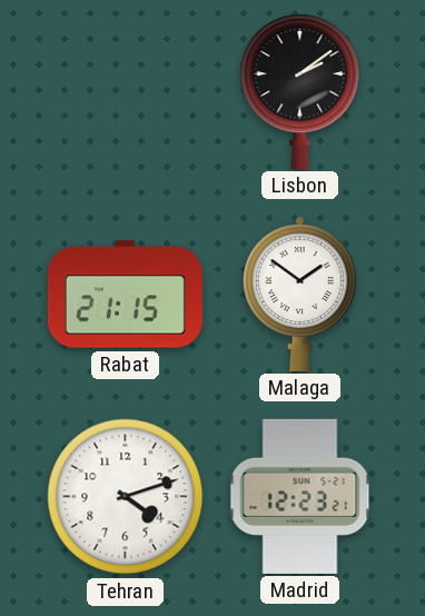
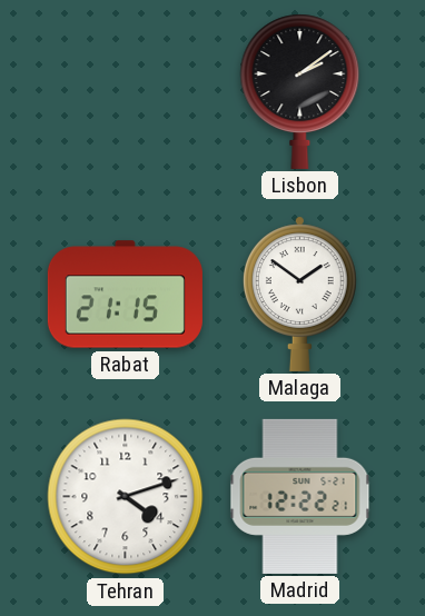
Madrid: 12:23 -> 12:22
